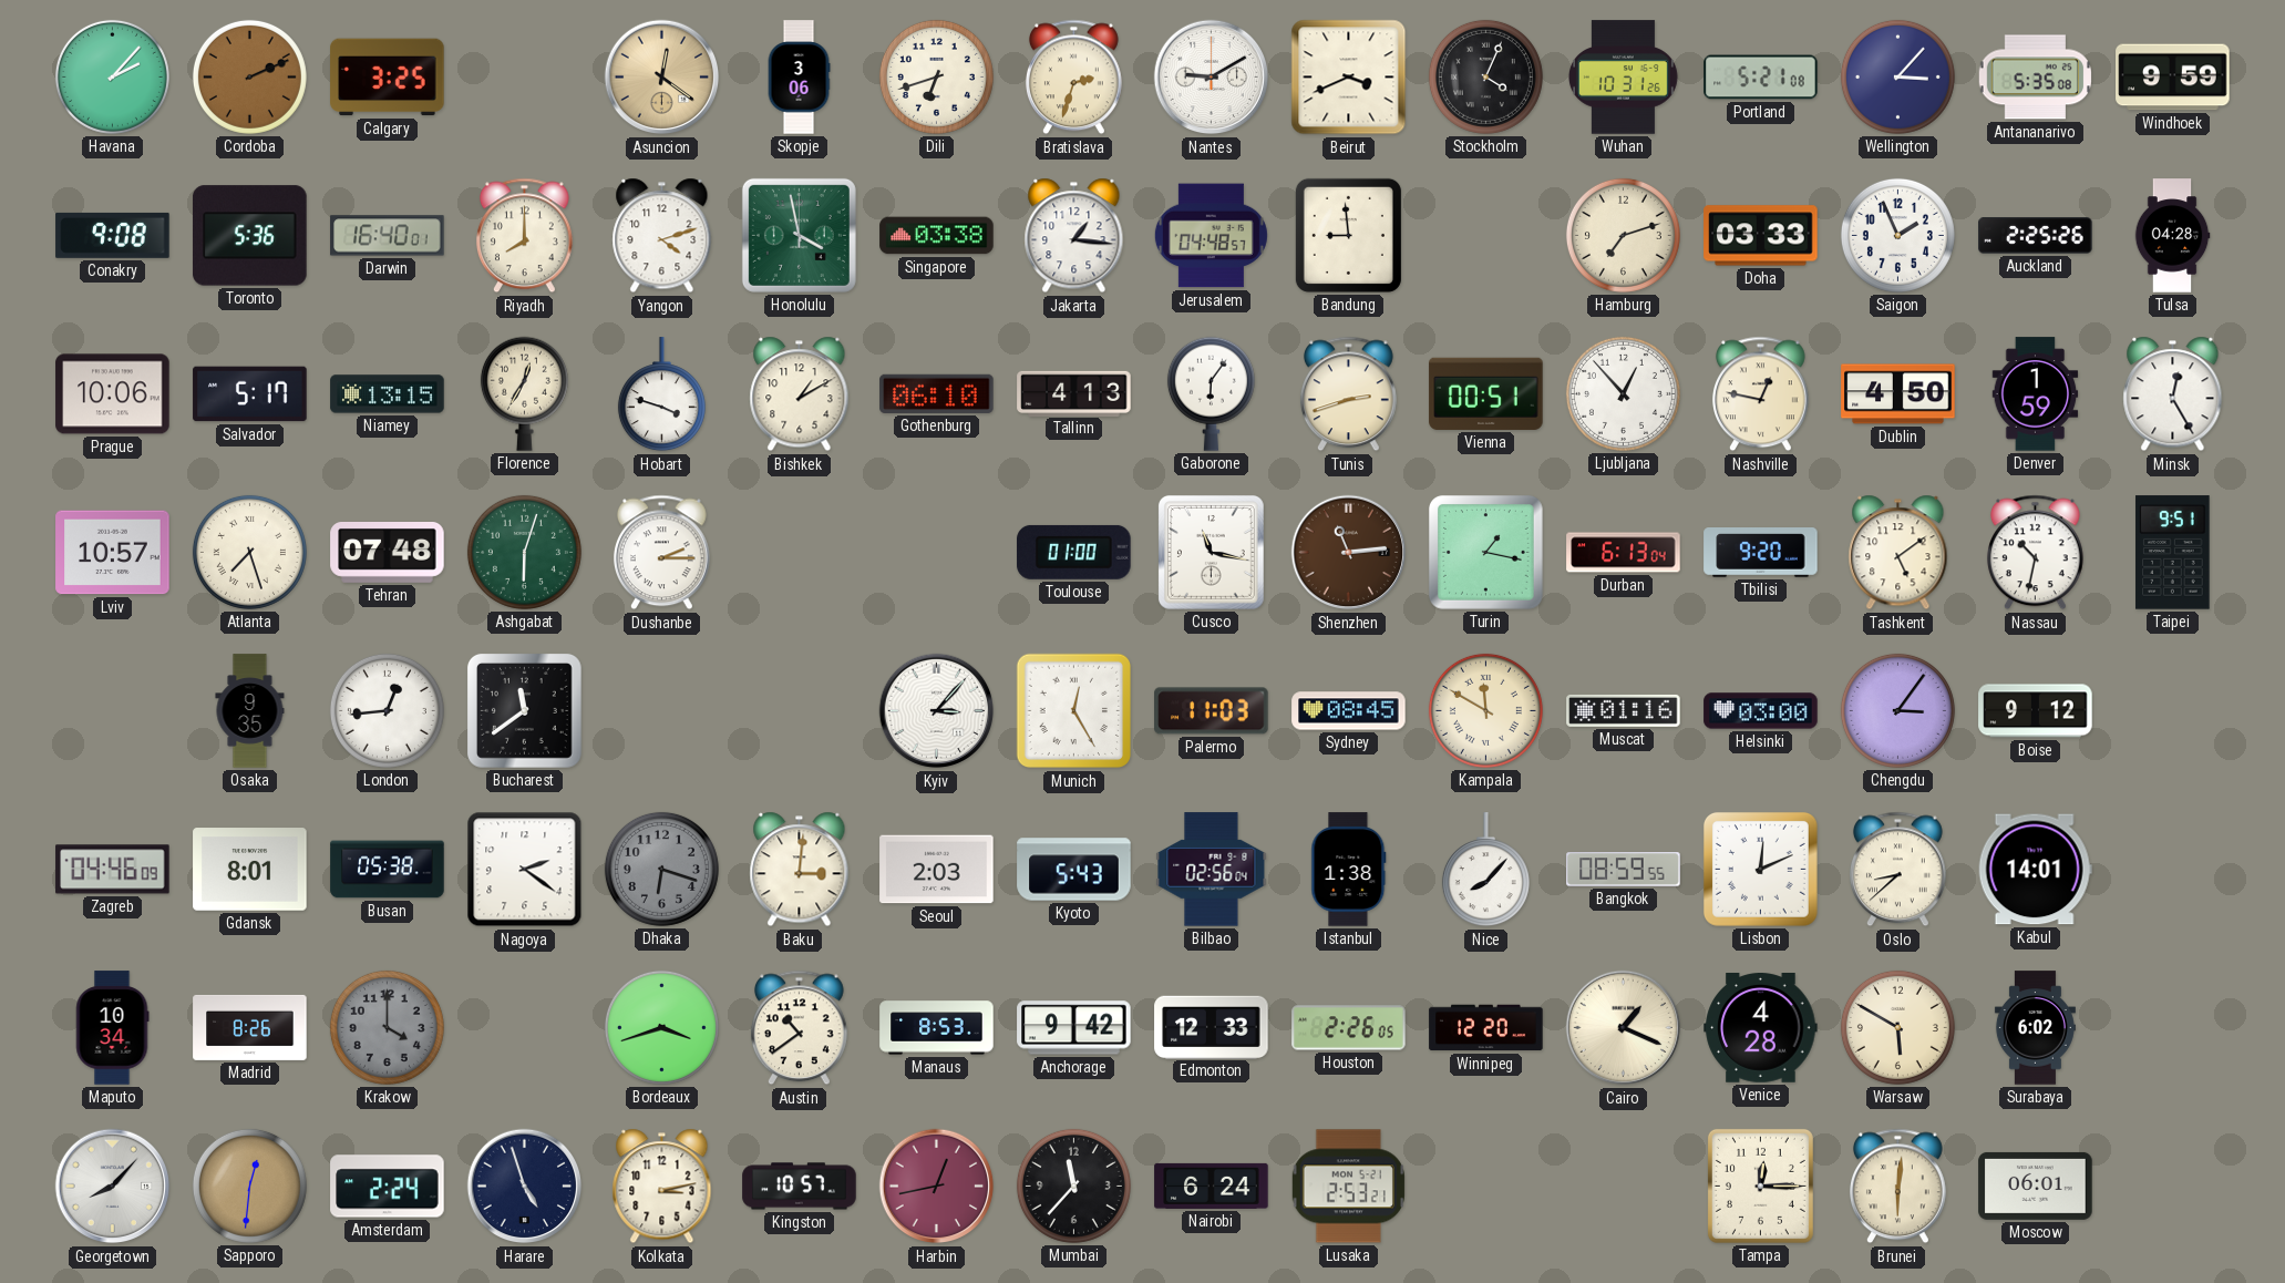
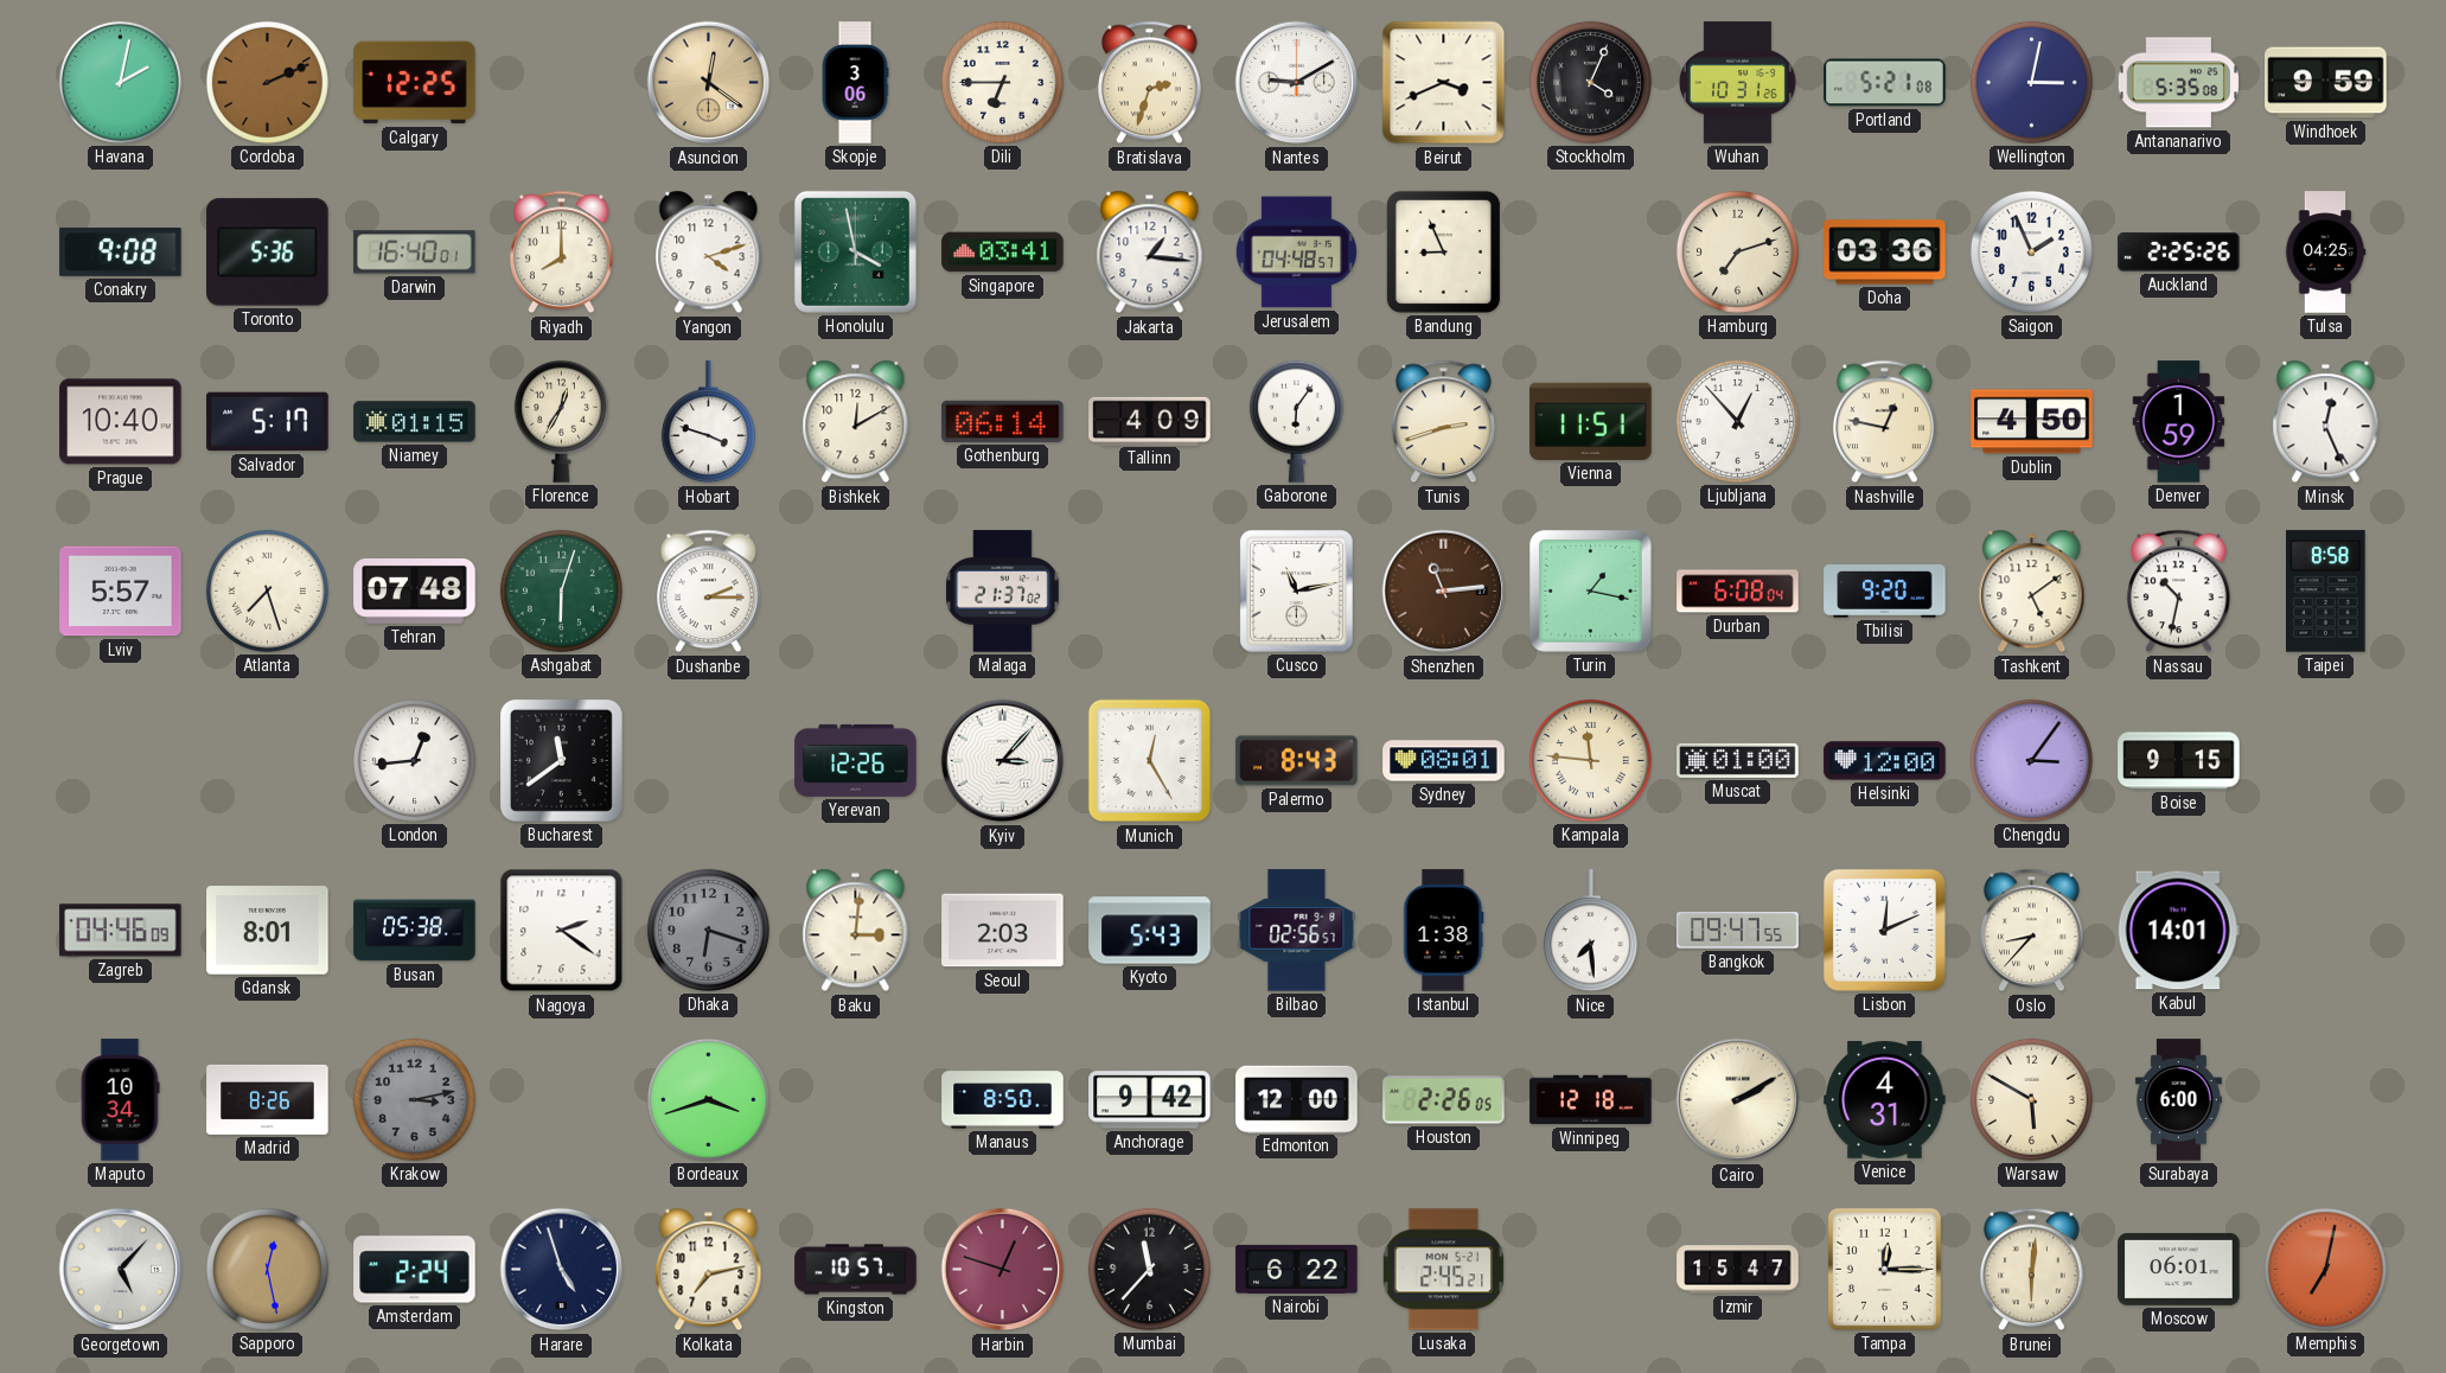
Havana: 2:07 -> 2:02
Calgary: 3:25 -> 12:25
Dili: 6:42 -> 6:45
Wellington: 3:07 -> 3:02
Singapore: 03:38 -> 03:41
Bandung: 8:59 -> 8:56
Doha: 03:33 -> 03:36
Tulsa: 04:28 -> 04:25
Prague: 10:06 -> 10:40
Niamey: 13:15 -> 01:15
Bishkek: 1:10 -> 12:10
Gothenburg: 06:10 -> 06:14
Tallinn: 4:13 -> 4:09
Vienna: 00:51 -> 11:51
Minsk: 12:25 -> 12:26
Lviv: 10:57 -> 5:57
Malaga: none -> 21:37
Toulouse: 01:00 -> none
Cusco: 11:17 -> 11:13
Durban: 6:13 -> 6:08
Taipei: 9:51 -> 8:58
Osaka: 9:35 -> none
Yerevan: none -> 12:26
Palermo: 11:03 -> 8:43
Sydney: 08:45 -> 08:01
Kampala: 11:50 -> 11:46
Muscat: 01:16 -> 01:00
Helsinki: 03:00 -> 12:00
Boise: 9:12 -> 9:15
Bilbao: 02:56:04 -> 02:56:57
Nice: 8:07 -> 7:29
Bangkok: 08:59 -> 09:47
Oslo: 8:38 -> 8:37
Krakow: 4:00 -> 3:13
Austin: 10:39 -> none
Manaus: 8:53 -> 8:50
Edmonton: 12:33 -> 12:00
Winnipeg: 12:20 -> 12:18
Cairo: 1:19 -> 2:10
Venice: 4:28 -> 4:31
Surabaya: 6:02 -> 6:00
Georgetown: 8:07 -> 5:07
Sapporo: 12:31 -> 12:28
Kolkata: 3:13 -> 7:13
Harbin: 12:43 -> 12:48
Nairobi: 6:24 -> 6:22
Lusaka: 2:53 -> 2:45
Izmir: none -> 15:47
Memphis: none -> 7:02
